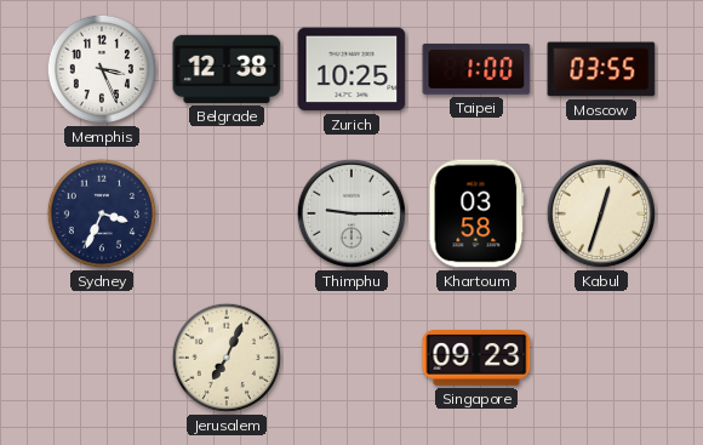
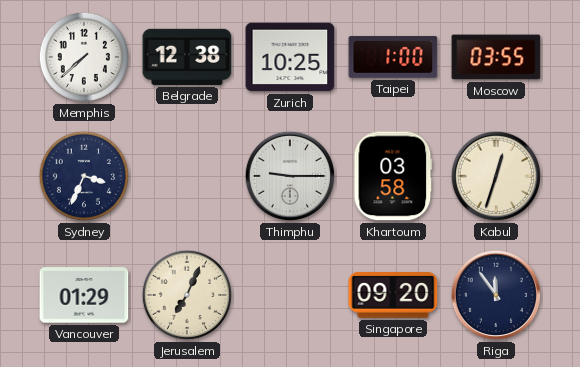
Memphis: 3:26 -> 7:38
Vancouver: none -> 01:29
Singapore: 09:23 -> 09:20
Riga: none -> 11:54
